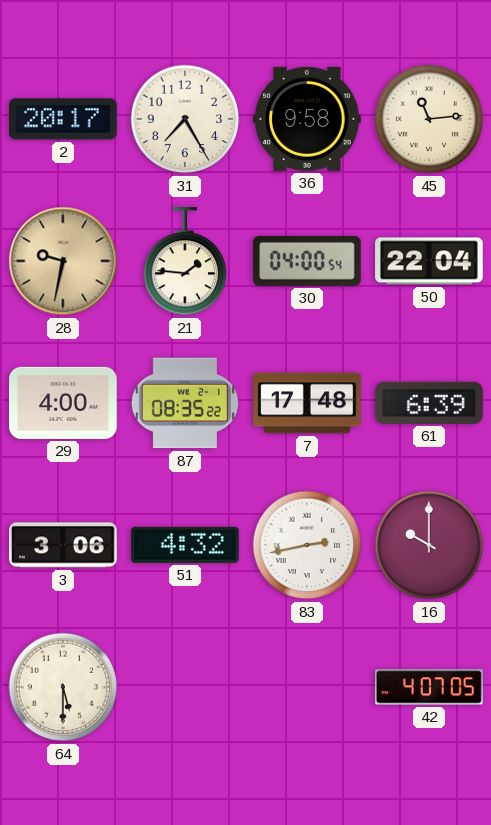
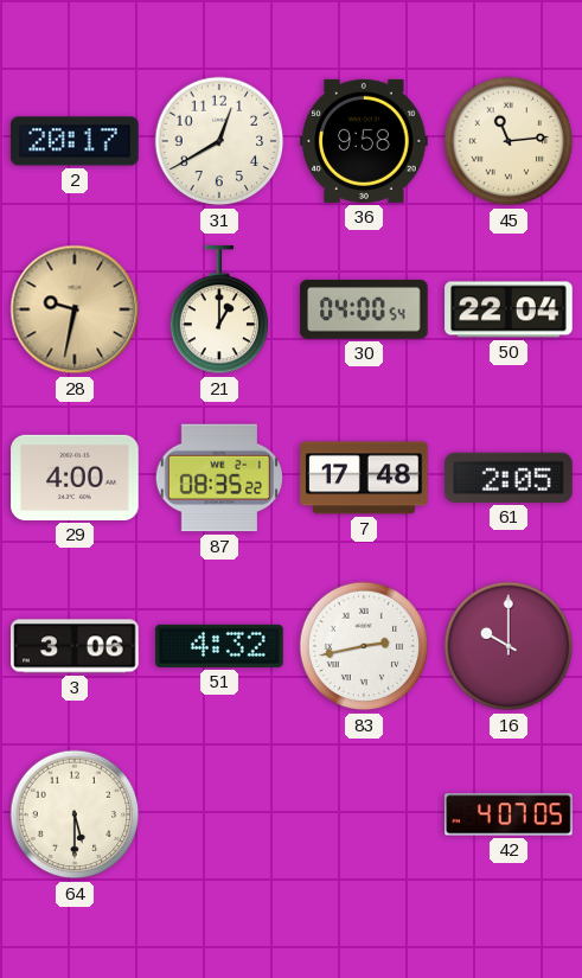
31: 7:25 -> 12:40
21: 1:46 -> 1:00
61: 6:39 -> 2:05
